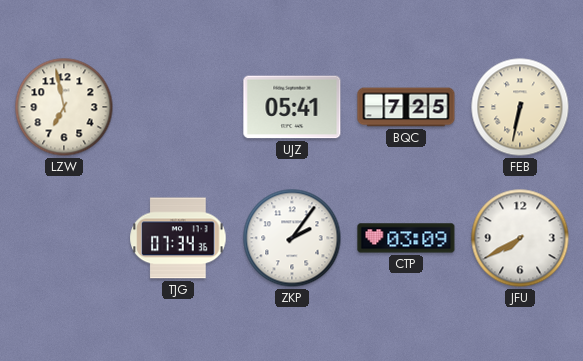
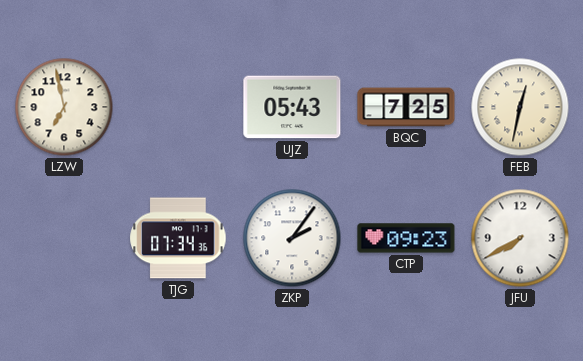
UJZ: 05:41 -> 05:43
FEB: 6:32 -> 12:32
CTP: 03:09 -> 09:23
